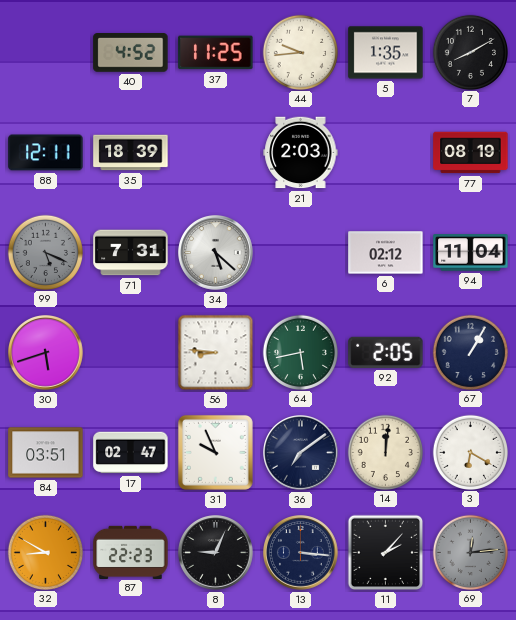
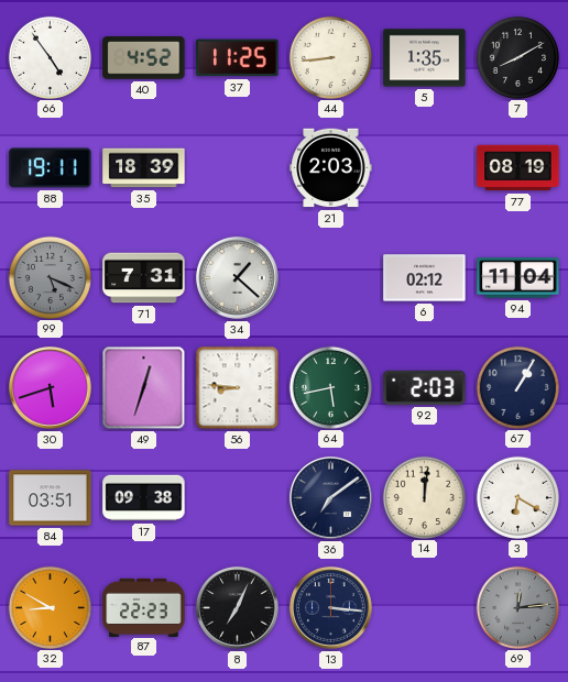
66: none -> 4:54
44: 9:44 -> 8:44
88: 12:11 -> 19:11
34: 5:22 -> 1:22
49: none -> 12:33
92: 2:05 -> 2:03
17: 02:47 -> 09:38
31: 9:56 -> none
8: 9:04 -> 7:04
11: 2:07 -> none
